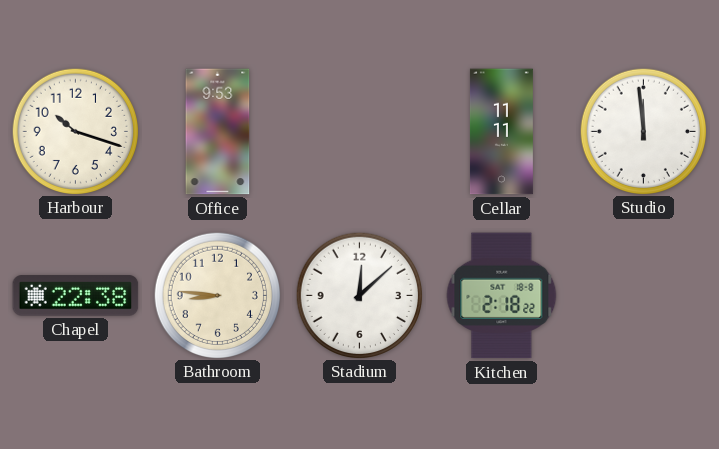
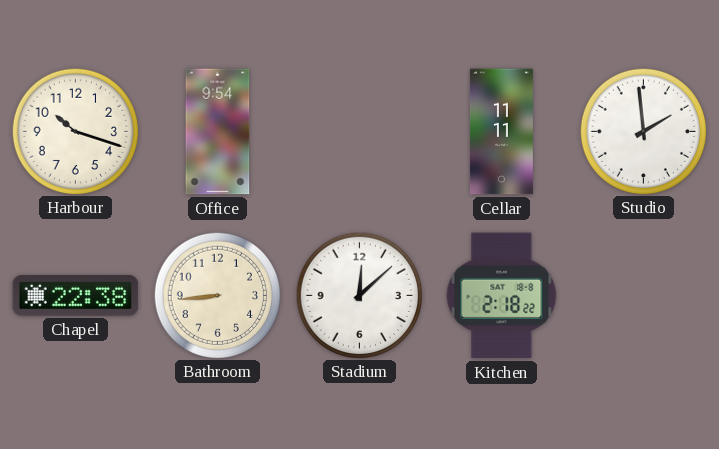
Office: 9:53 -> 9:54
Studio: 11:59 -> 1:59
Bathroom: 8:46 -> 8:44
